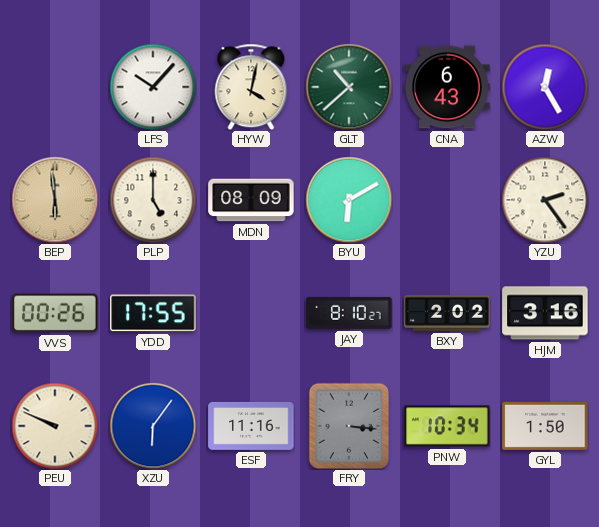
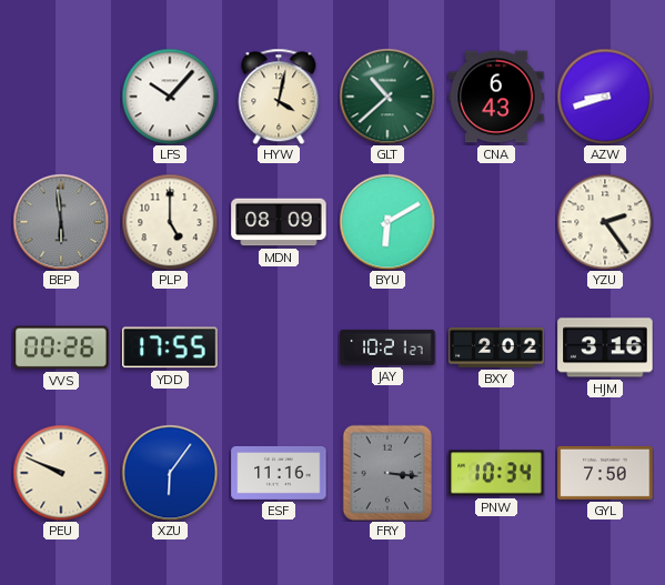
AZW: 12:25 -> 8:42
BEP dial: champagne -> grey
JAY: 8:10 -> 10:21
GYL: 1:50 -> 7:50
